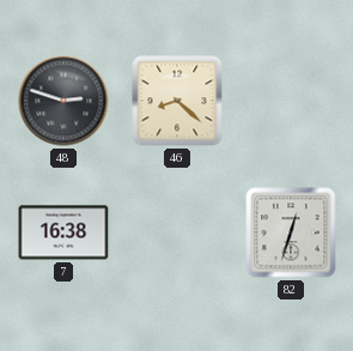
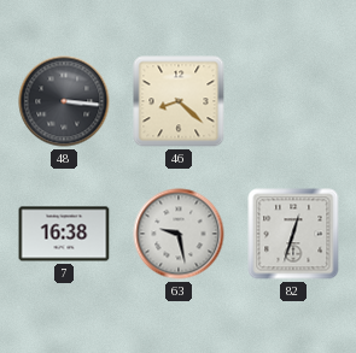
48: 2:48 -> 3:16
63: none -> 9:28
